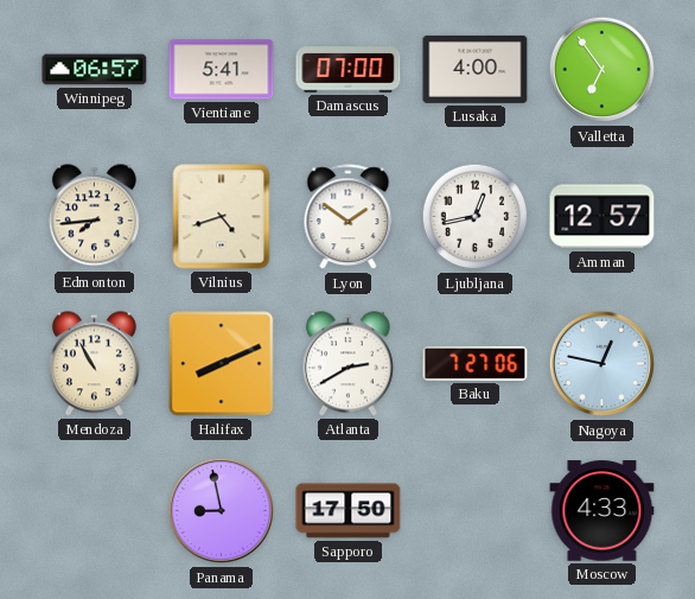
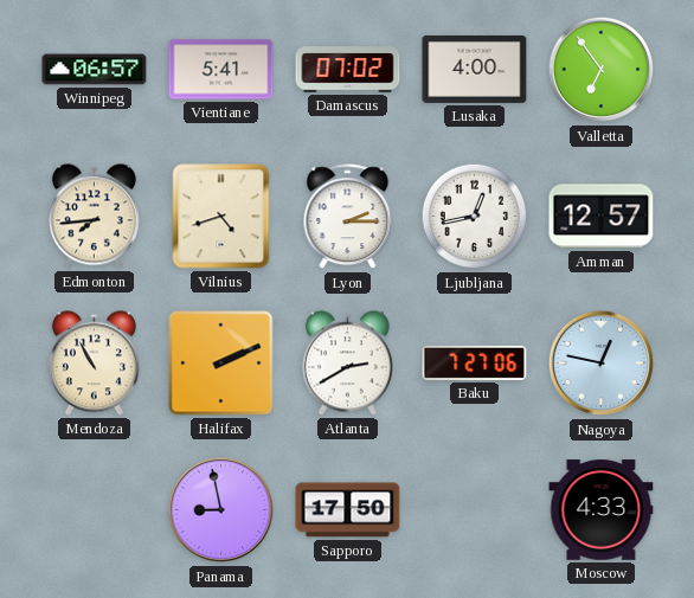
Damascus: 07:00 -> 07:02
Lyon: 1:51 -> 2:15
Halifax: 8:11 -> 2:11
